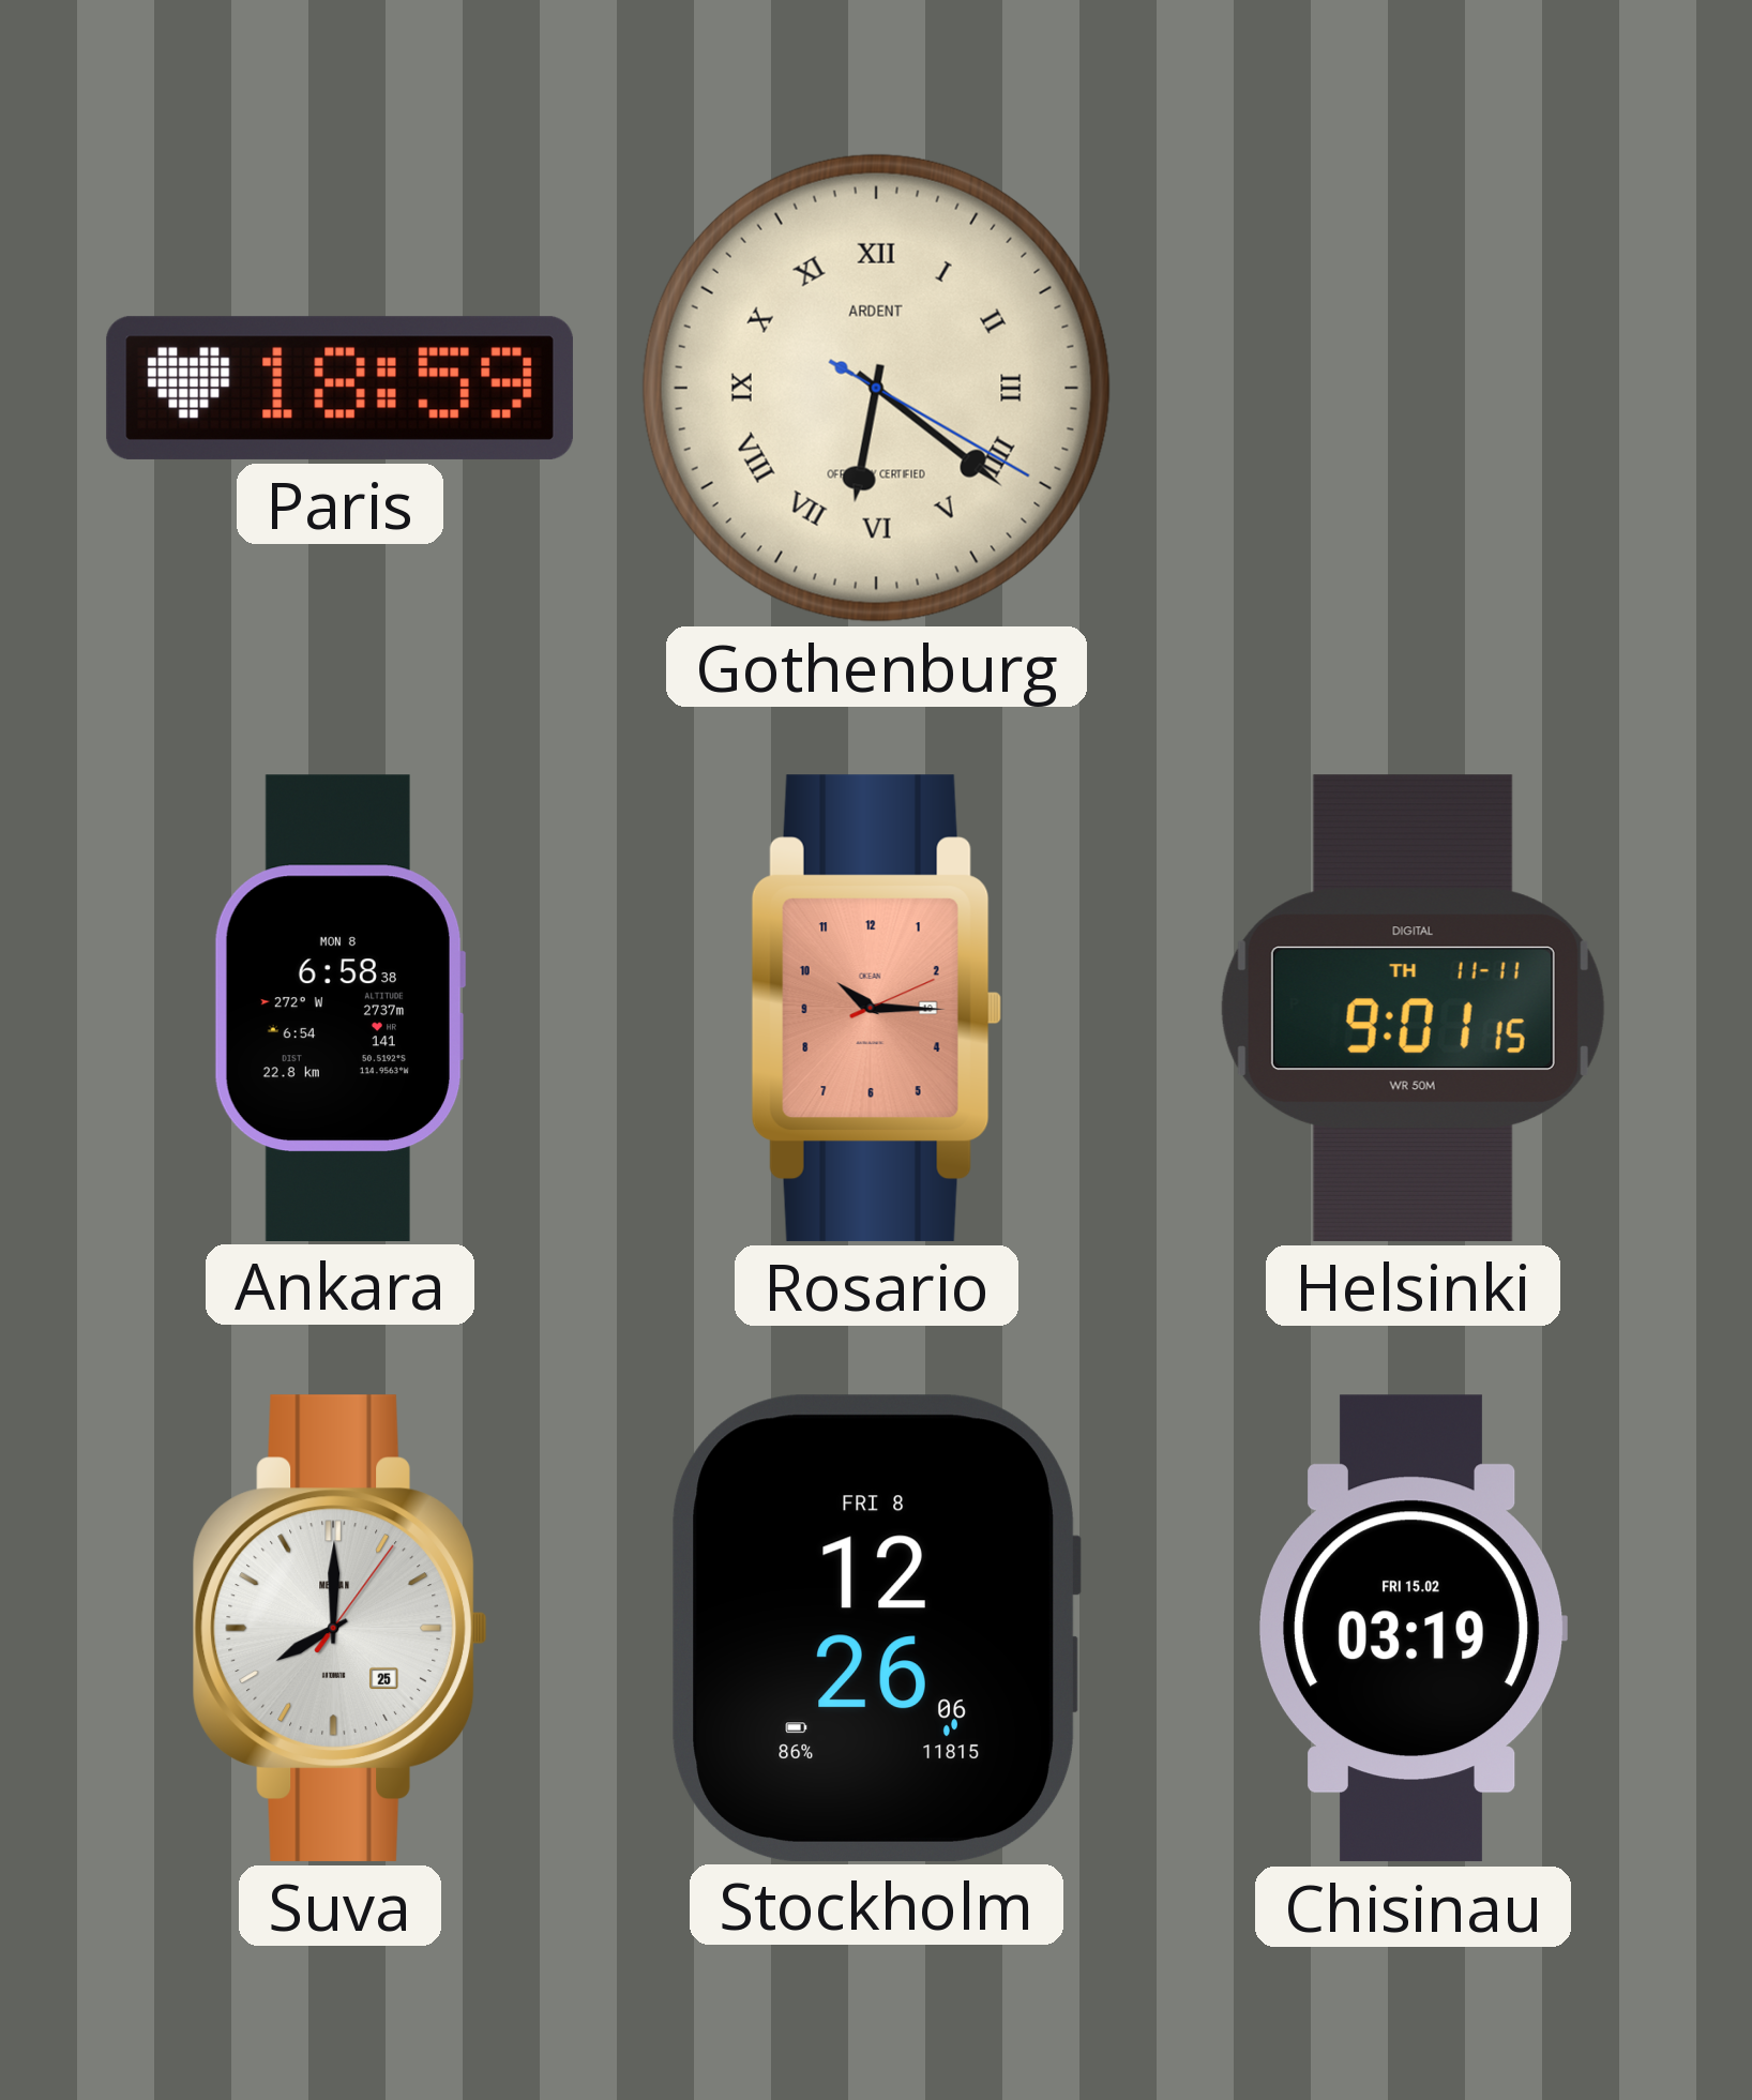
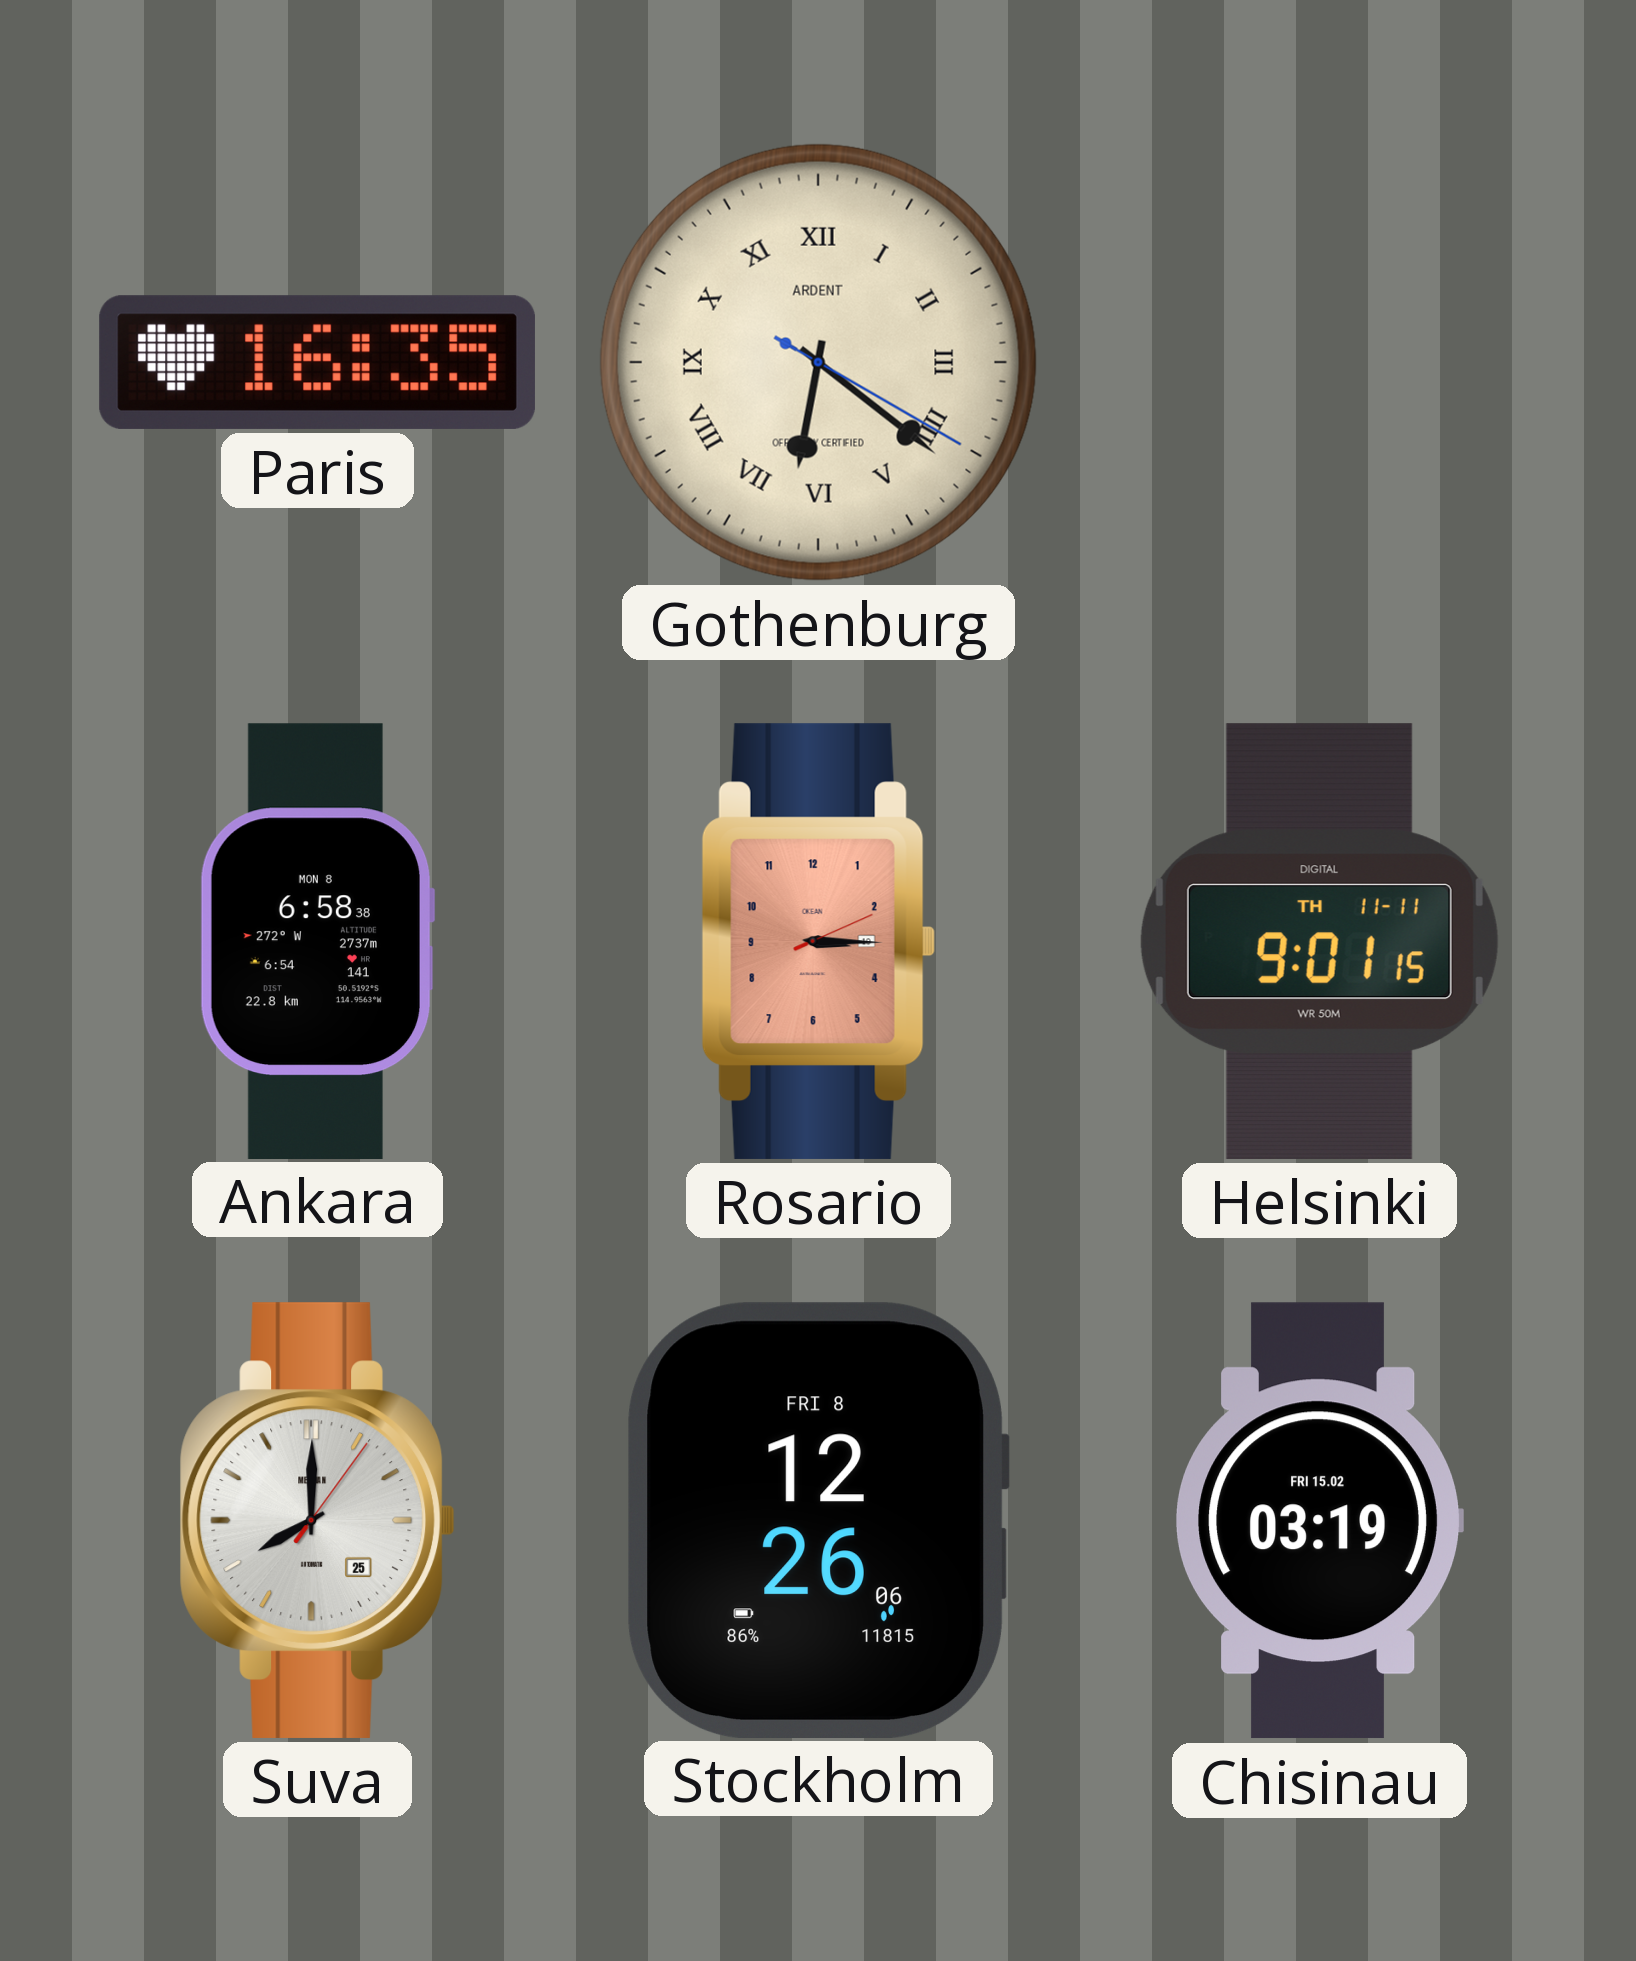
Paris: 18:59 -> 16:35
Rosario: 10:15 -> 3:15
